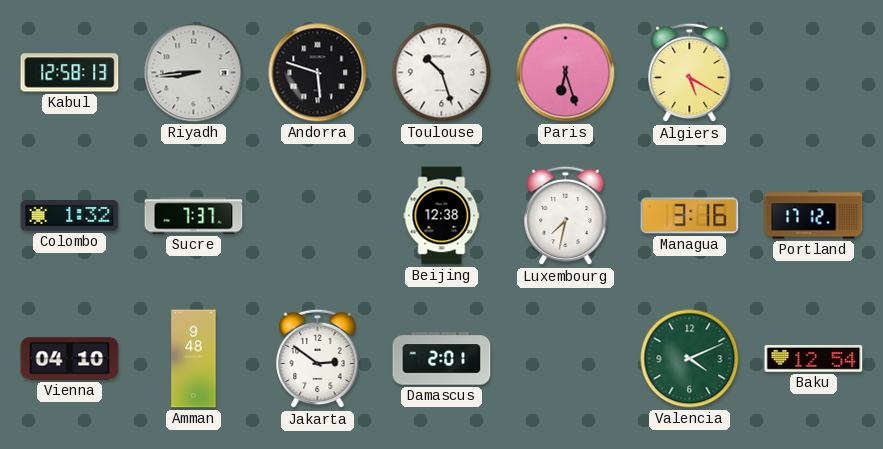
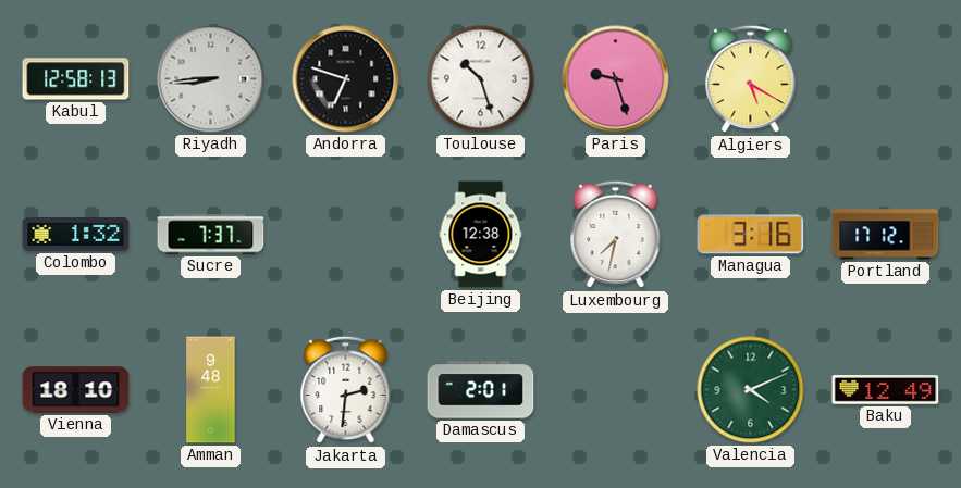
Andorra: 5:48 -> 6:48
Paris: 6:27 -> 9:27
Vienna: 04:10 -> 18:10
Jakarta: 2:51 -> 2:31
Baku: 12:54 -> 12:49
